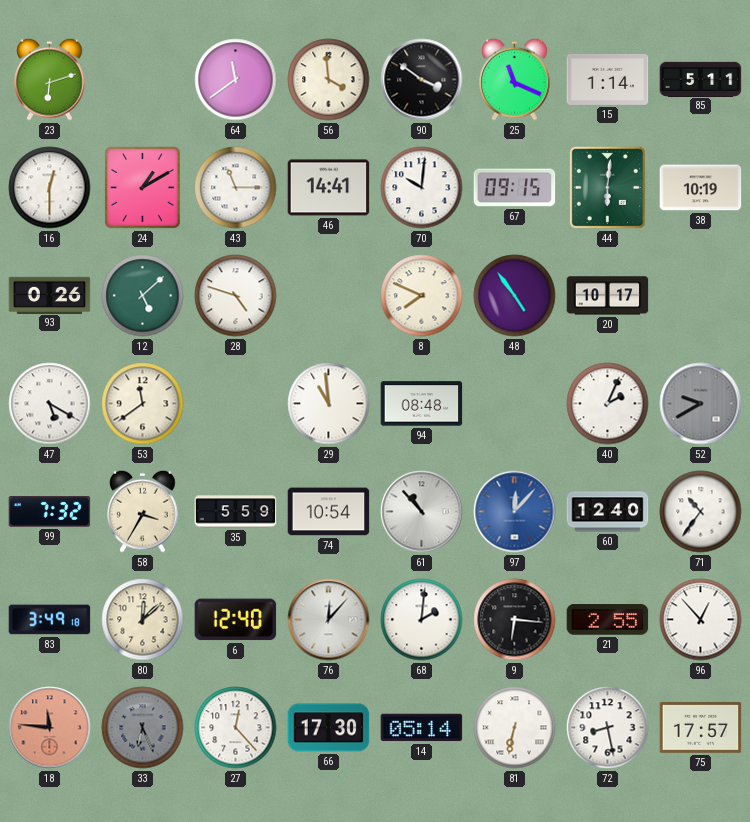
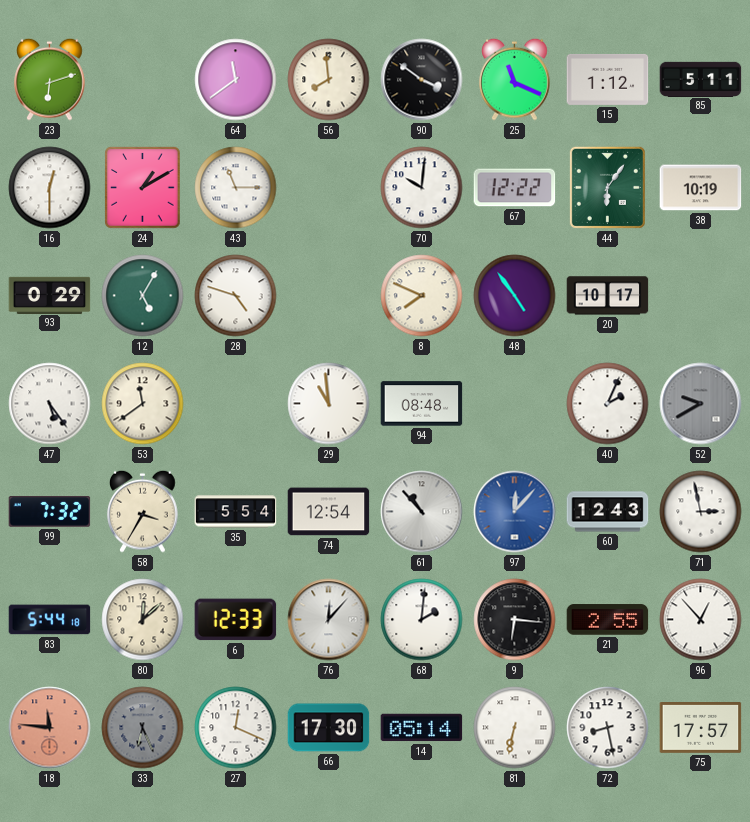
56: 3:59 -> 7:59
15: 1:14 -> 1:12
46: 14:41 -> none
67: 09:15 -> 12:22
44: 6:01 -> 6:06
93: 0:26 -> 0:29
12: 5:08 -> 5:05
47: 5:20 -> 5:24
35: 5:59 -> 5:54
74: 10:54 -> 12:54
60: 12:40 -> 12:43
71: 10:36 -> 2:58
83: 3:49 -> 5:44
6: 12:40 -> 12:33
27: 12:23 -> 12:19
